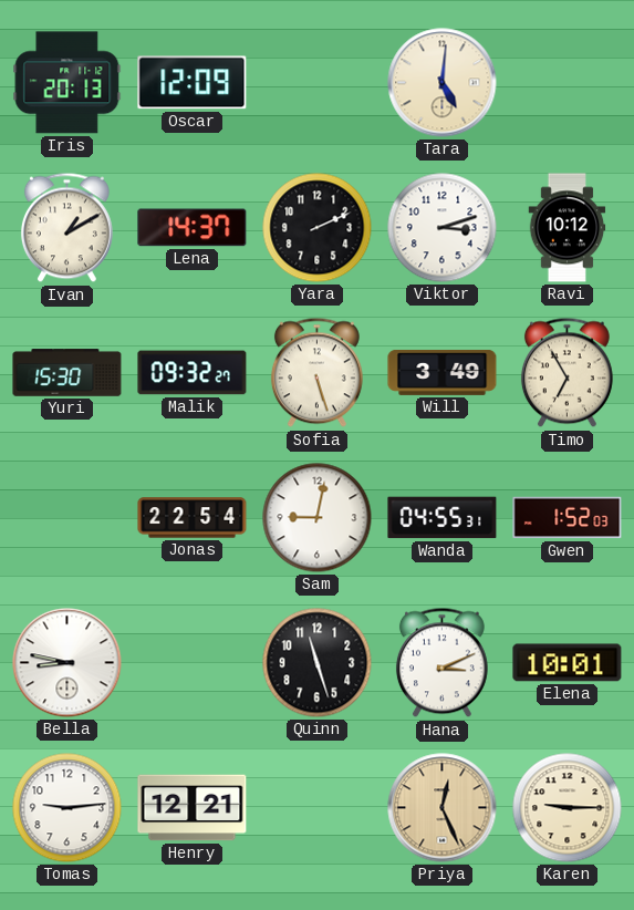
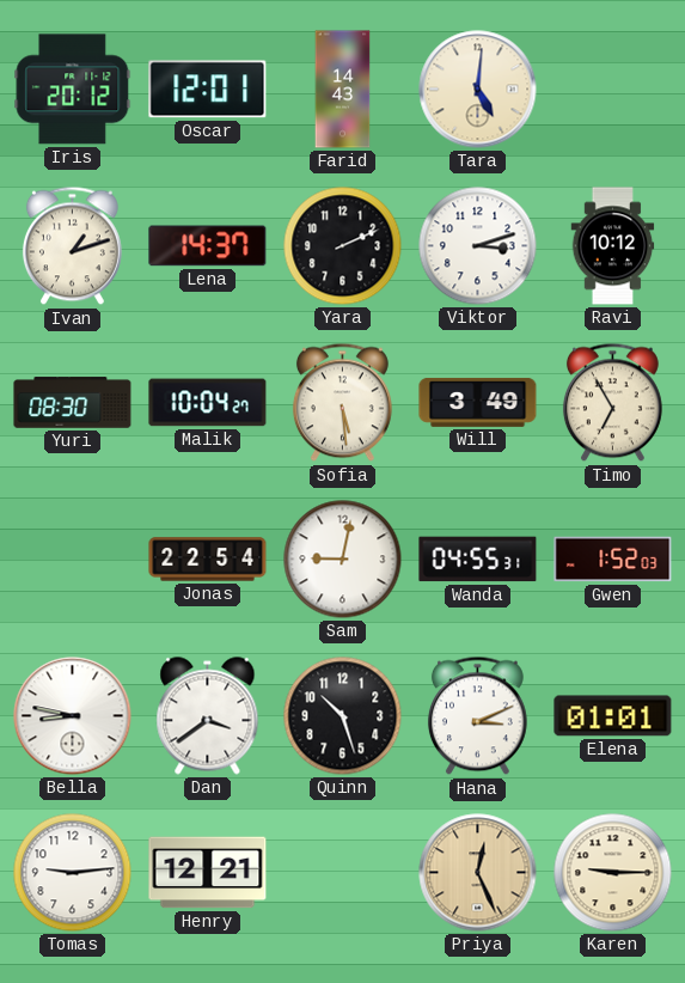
Iris: 20:13 -> 20:12
Oscar: 12:09 -> 12:01
Farid: none -> 14:43
Ivan: 1:10 -> 1:12
Yuri: 15:30 -> 08:30
Malik: 09:32 -> 10:04
Sofia: 5:27 -> 5:29
Dan: none -> 3:39
Quinn: 11:27 -> 10:27
Elena: 10:01 -> 01:01
